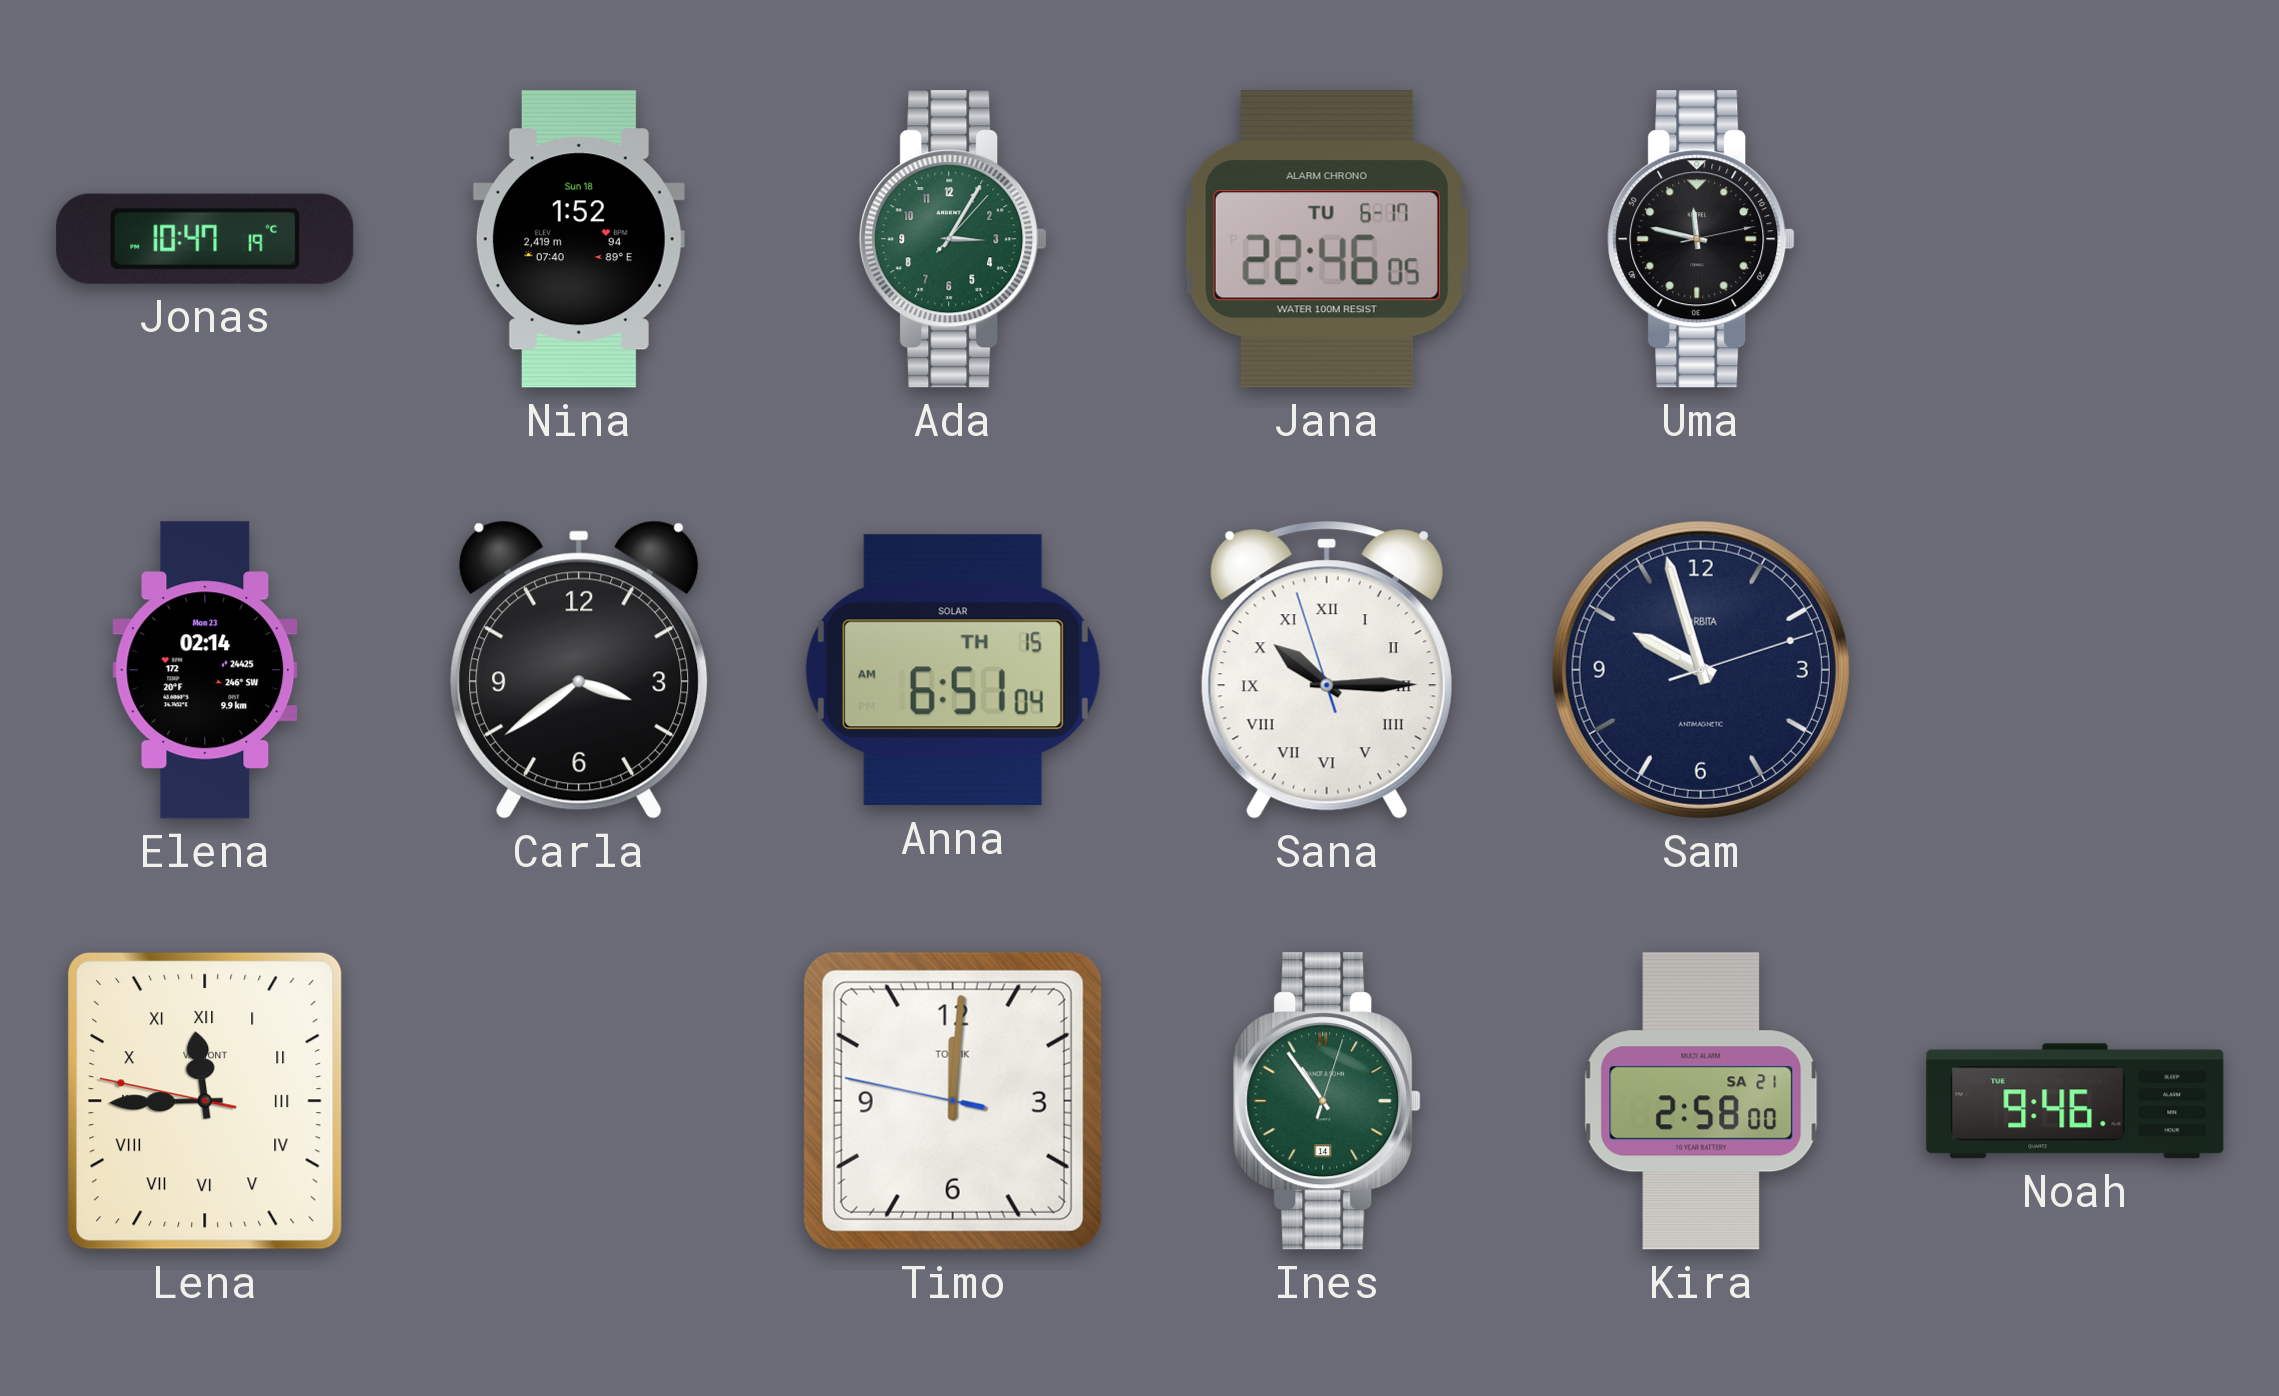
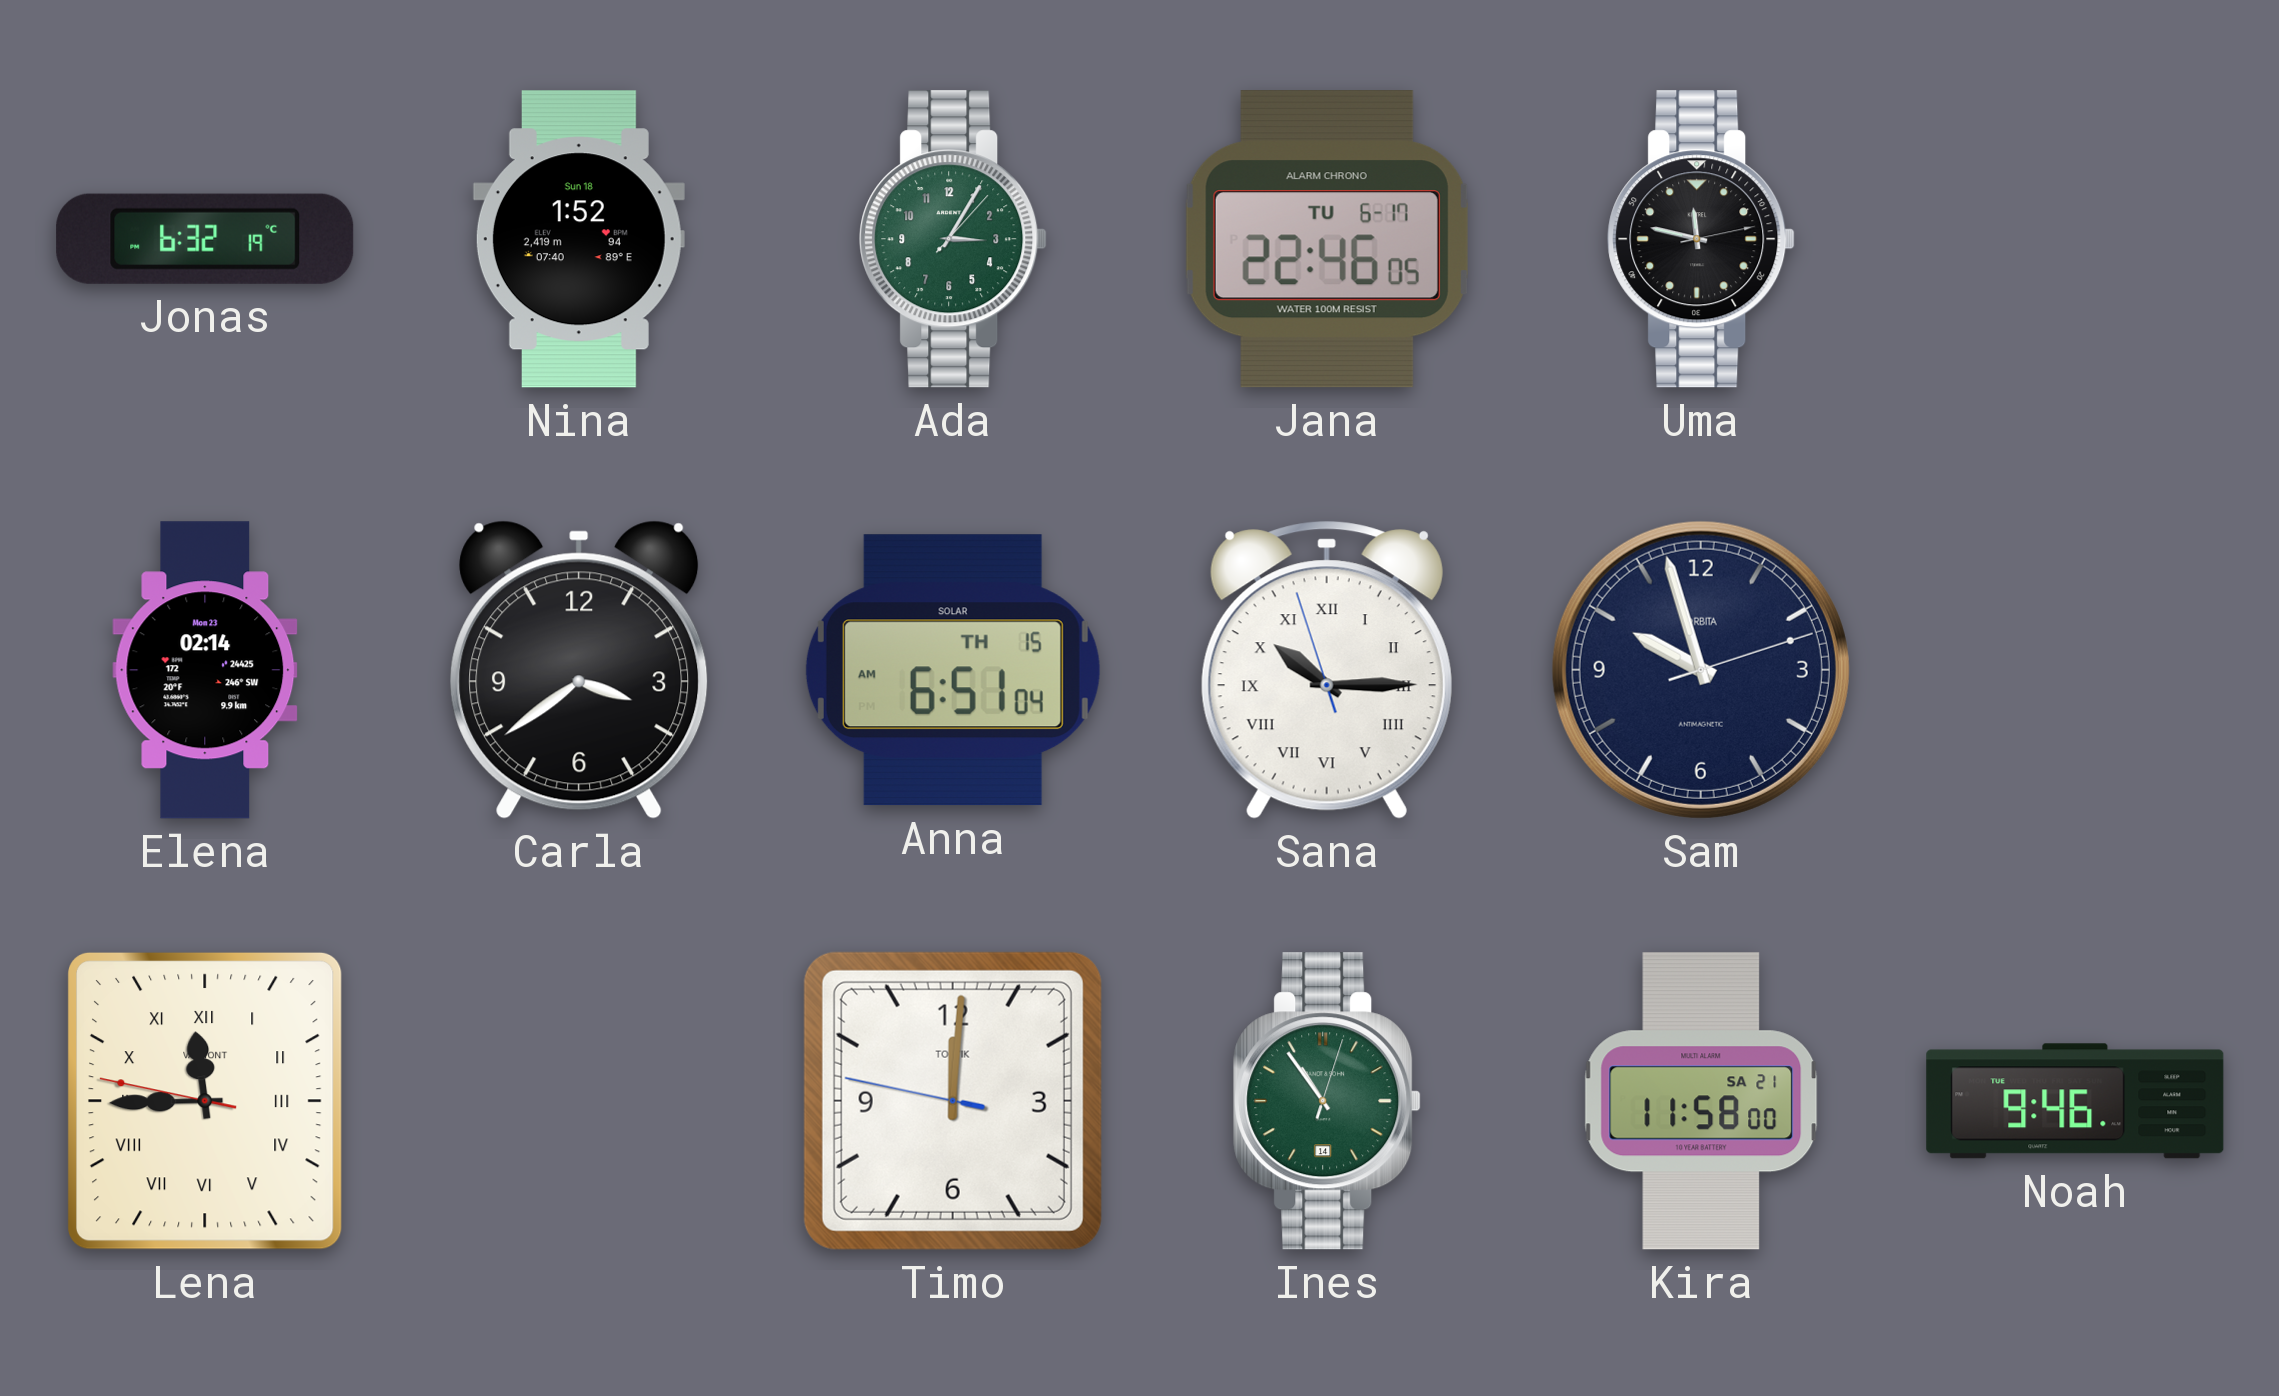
Jonas: 10:47 -> 6:32
Kira: 2:58 -> 11:58
